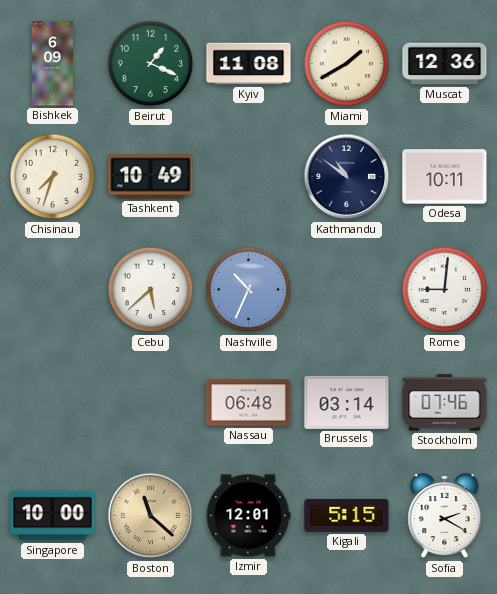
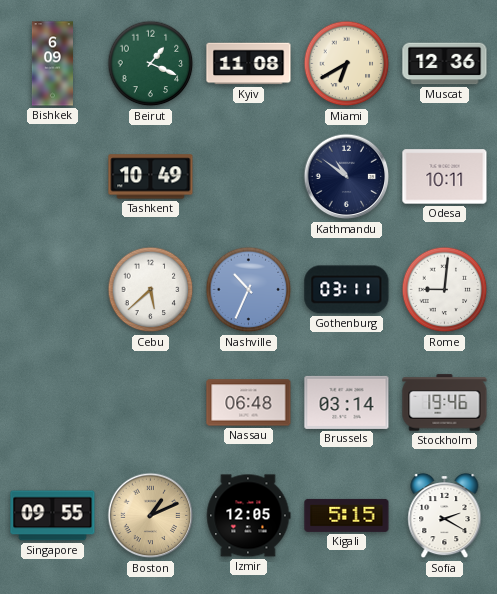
Miami: 1:40 -> 6:40
Chisinau: 7:33 -> none
Gothenburg: none -> 03:11
Stockholm: 07:46 -> 19:46
Singapore: 10:00 -> 09:55
Boston: 11:22 -> 1:11
Izmir: 12:01 -> 12:05
